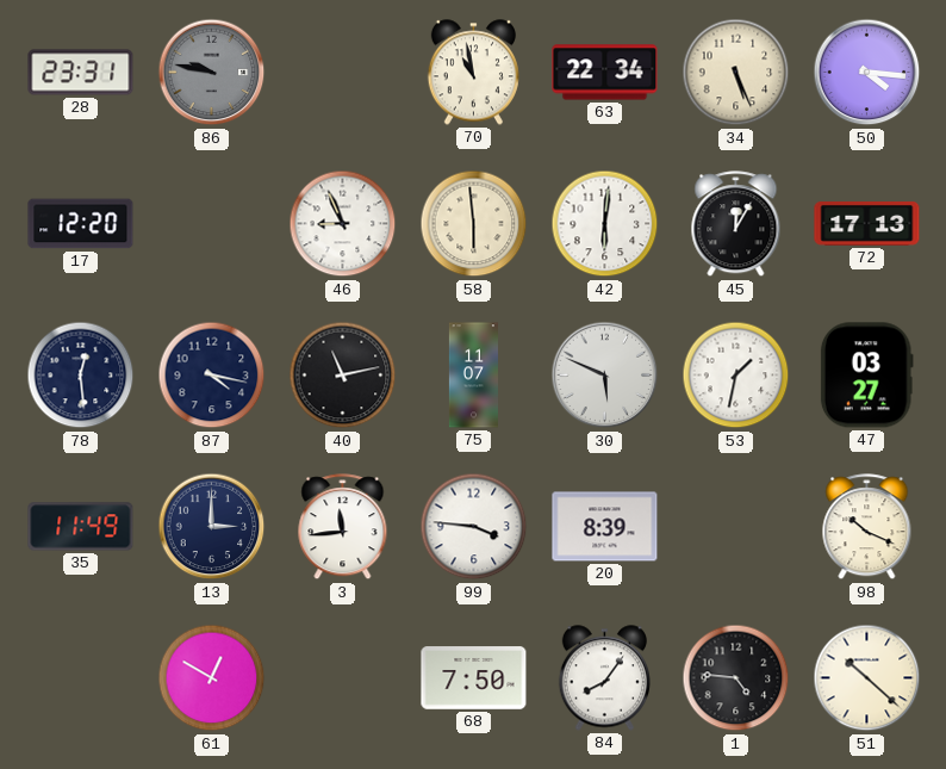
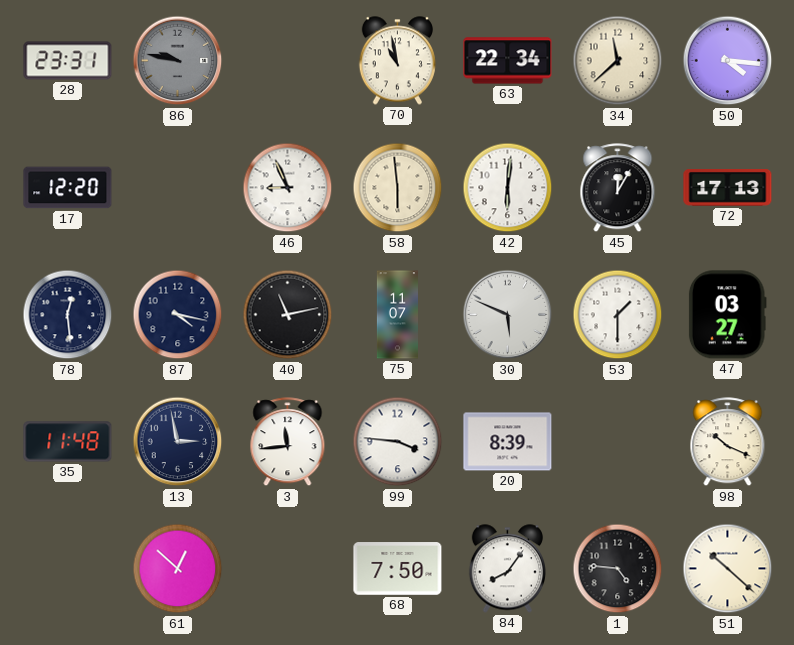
34: 5:26 -> 11:38
53: 1:32 -> 1:30
35: 11:49 -> 11:48
13: 3:00 -> 2:58
61: 12:50 -> 12:52
